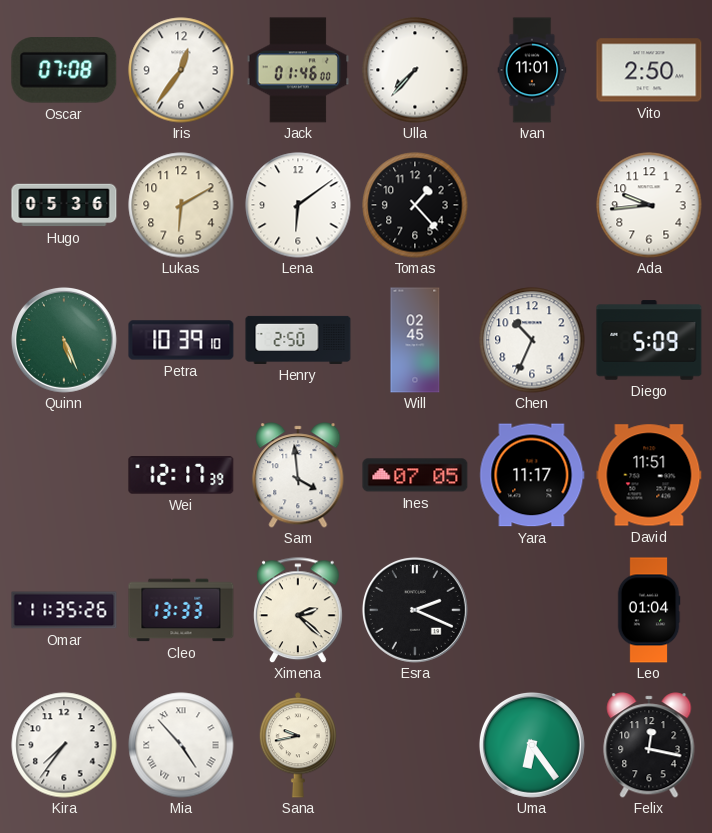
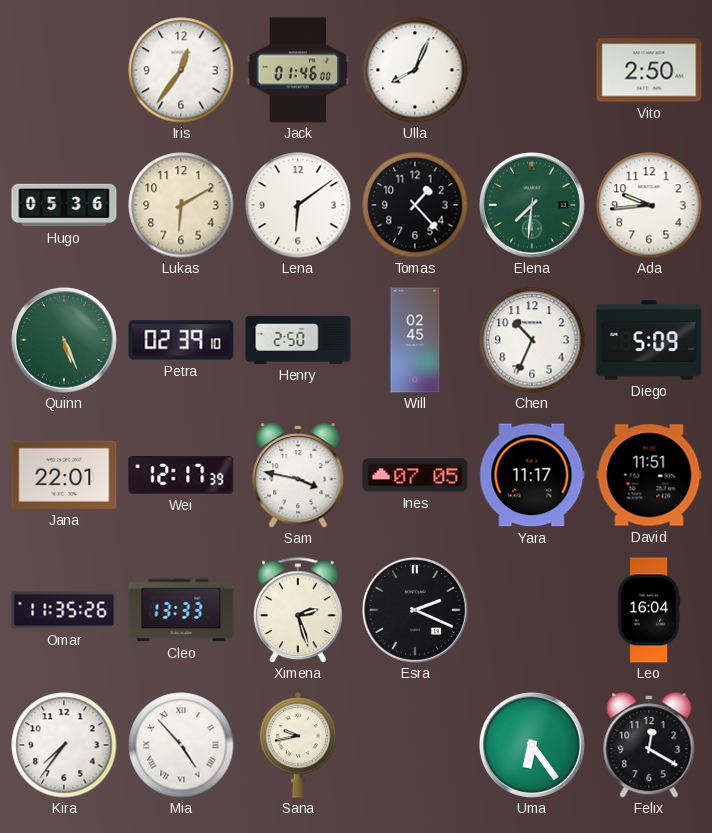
Oscar: 07:08 -> none
Ulla: 7:37 -> 8:04
Ivan: 11:01 -> none
Elena: none -> 7:31
Petra: 10:39 -> 02:39
Jana: none -> 22:01
Sam: 3:59 -> 3:47
Ximena: 2:22 -> 2:27
Leo: 01:04 -> 16:04
Felix: 12:17 -> 12:20
